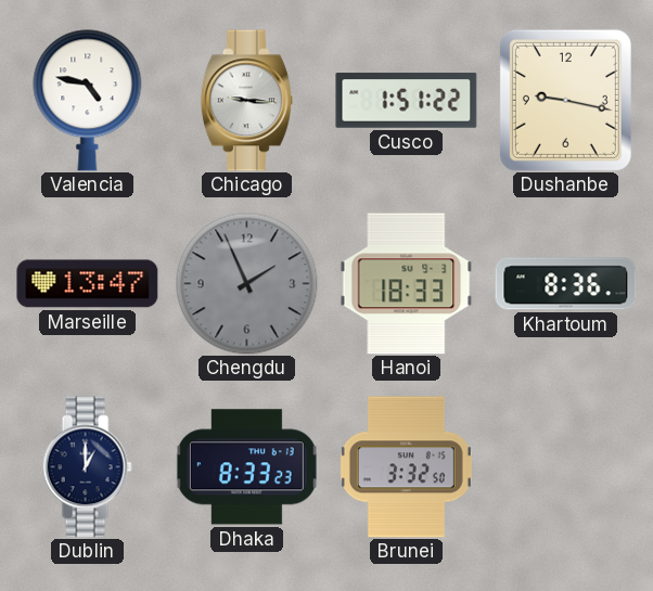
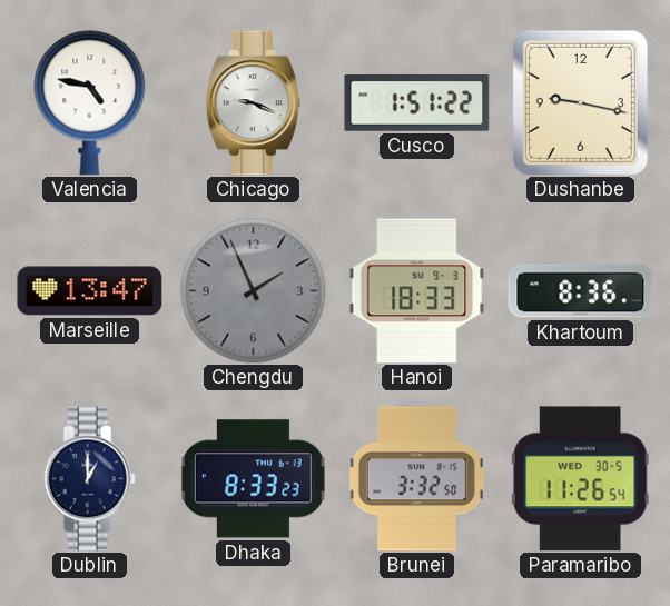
Chicago: 9:16 -> 9:19
Paramaribo: none -> 11:26
